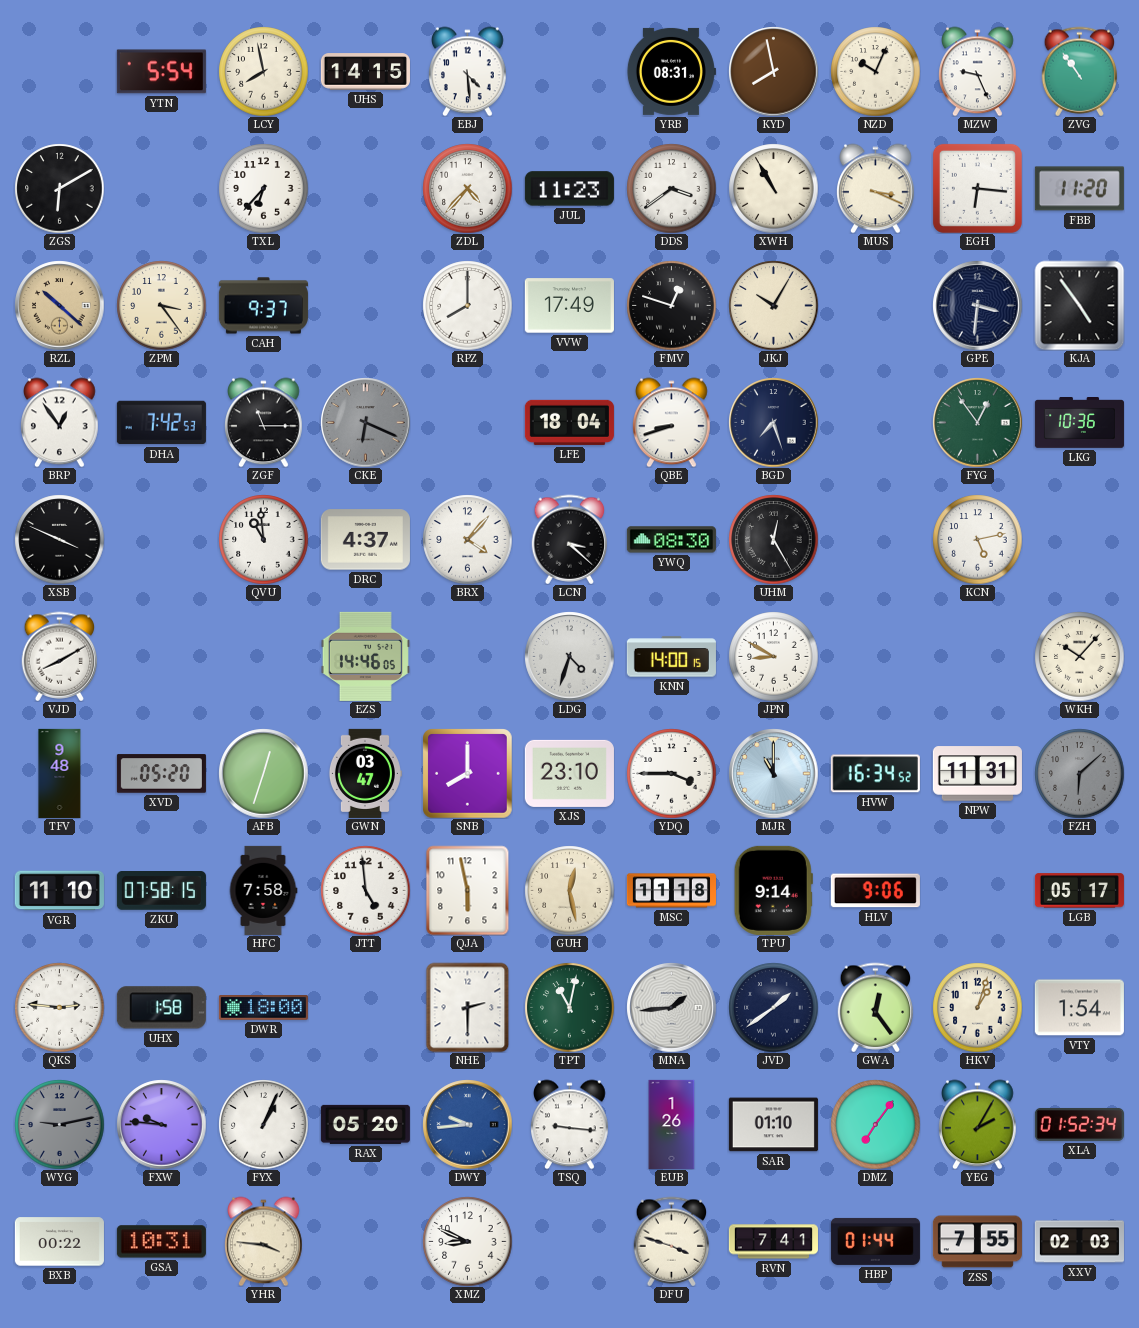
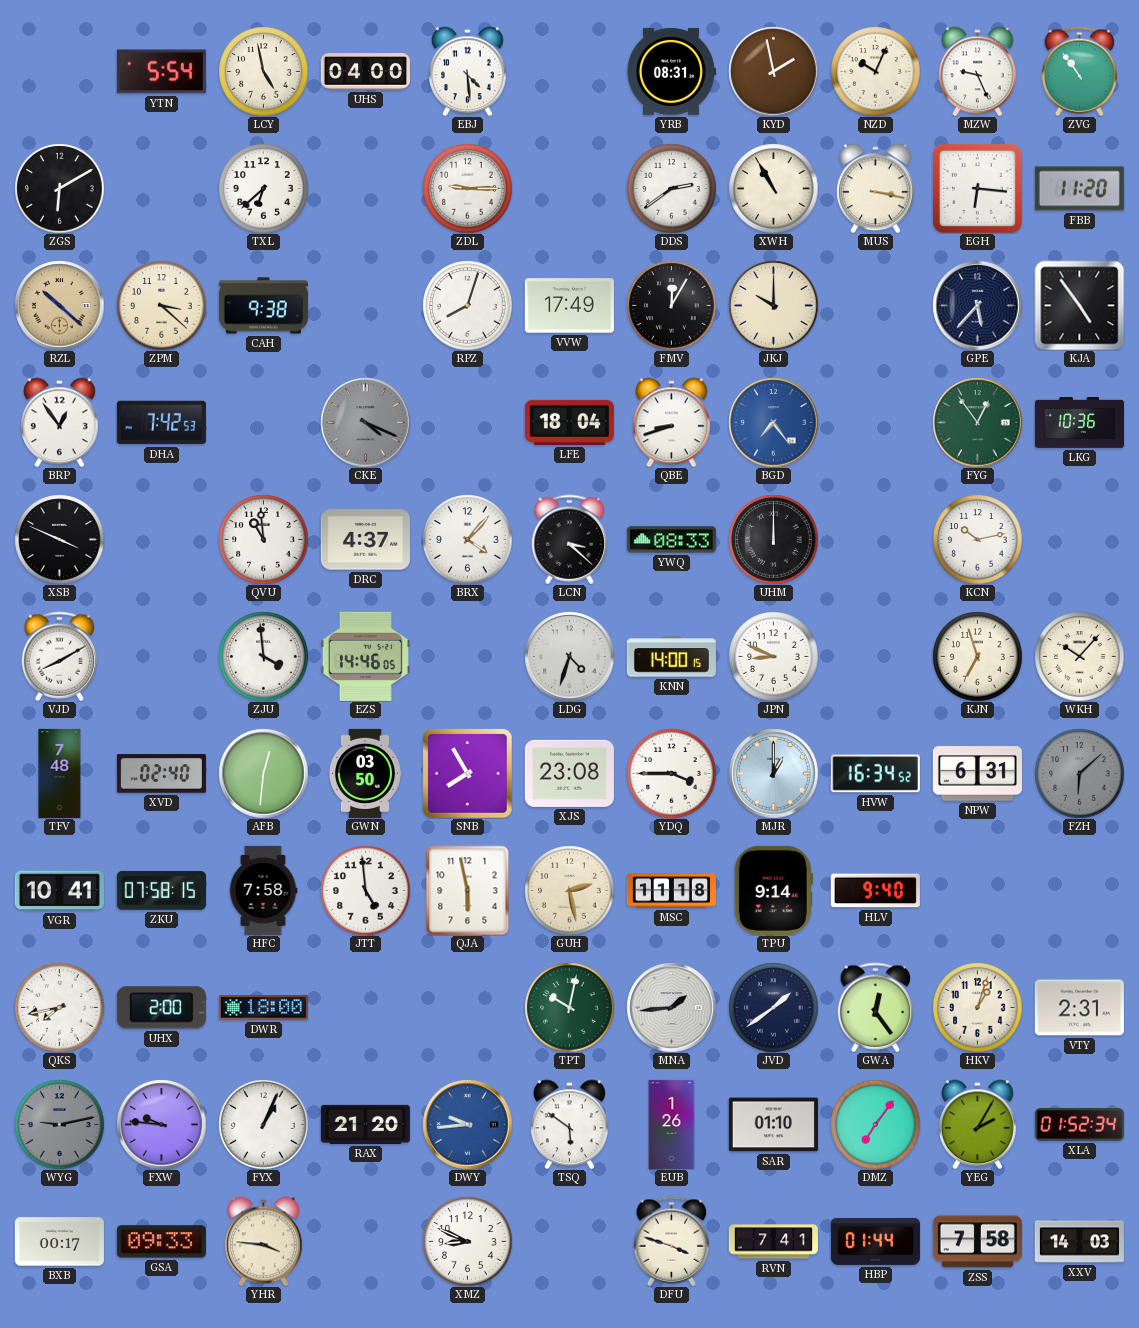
LCY: 7:58 -> 4:58
UHS: 14:15 -> 04:00
KYD: 7:58 -> 1:58
TXL: 6:37 -> 6:38
ZDL: 4:37 -> 9:15
JUL: 11:23 -> none
DDS: 3:39 -> 2:39
MUS: 3:19 -> 3:17
ZPM: 3:24 -> 3:22
CAH: 9:37 -> 9:38
RPZ: 8:00 -> 8:03
FMV: 12:48 -> 12:05
JKJ: 10:05 -> 10:00
GPE: 3:31 -> 5:37
ZGF: 11:15 -> none
CKE: 6:19 -> 4:19
BGD: 7:27 -> 7:24
BGD dial: navy -> blue
YWQ: 08:30 -> 08:33
UHM: 12:25 -> 12:00
KCN: 5:13 -> 10:13
ZJU: none -> 3:59
JPN: 8:50 -> 8:49
KJN: none -> 6:57
TFV: 9:48 -> 7:48
XVD: 05:20 -> 02:40
AFB: 12:33 -> 12:31
GWN: 03:47 -> 03:50
SNB: 8:00 -> 7:55
XJS: 23:10 -> 23:08
MJR: 11:00 -> 1:00
NPW: 11:31 -> 6:31
VGR: 11:10 -> 10:41
GUH: 12:28 -> 2:28
HLV: 9:06 -> 9:40
LGB: 05:17 -> none
QKS: 2:46 -> 7:43
UHX: 1:58 -> 2:00
NHE: 2:30 -> none
TPT: 11:02 -> 10:02
VTY: 1:54 -> 2:31
RAX: 05:20 -> 21:20
TSQ: 9:16 -> 5:51
BXB: 00:22 -> 00:17
GSA: 10:31 -> 09:33
ZSS: 7:55 -> 7:58
XXV: 02:03 -> 14:03
